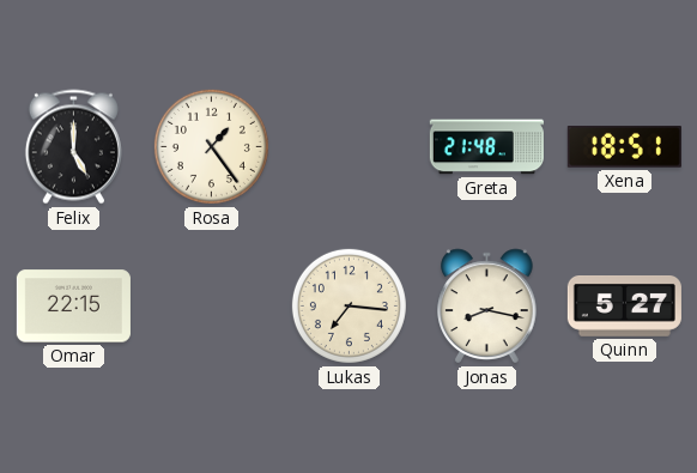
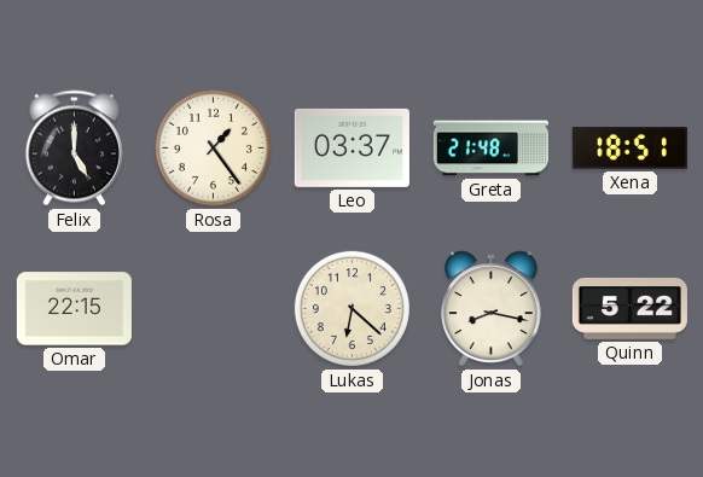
Leo: none -> 03:37
Lukas: 7:16 -> 6:22
Quinn: 5:27 -> 5:22
